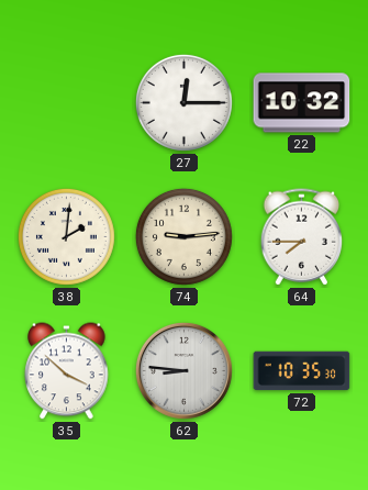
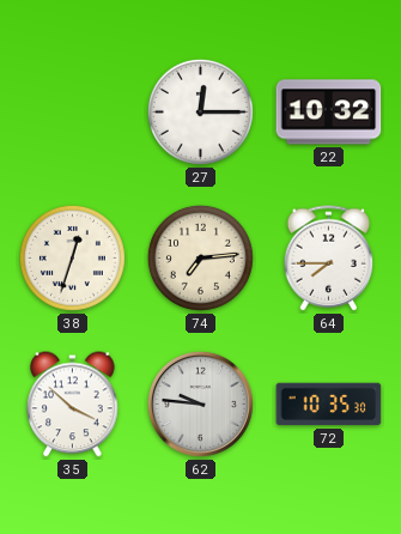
38: 2:01 -> 12:33
74: 9:14 -> 7:14
62: 8:46 -> 9:46
